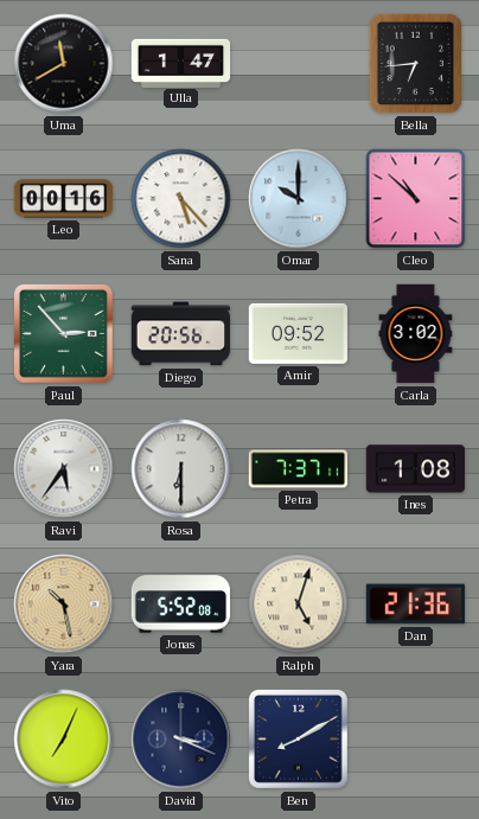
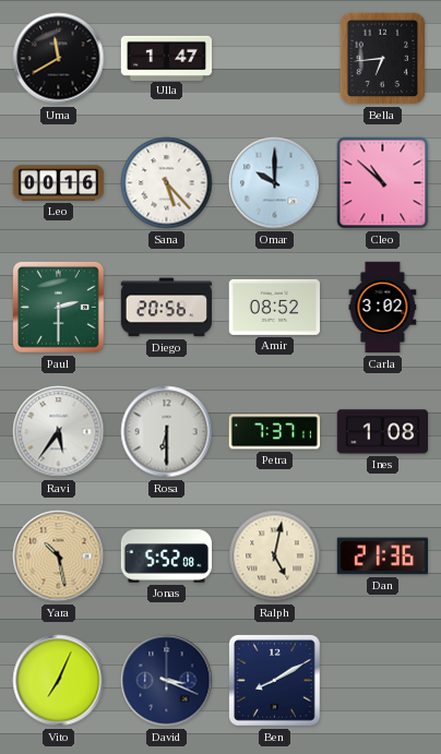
Paul: 2:53 -> 2:30
Amir: 09:52 -> 08:52
Ralph: 5:03 -> 5:02
